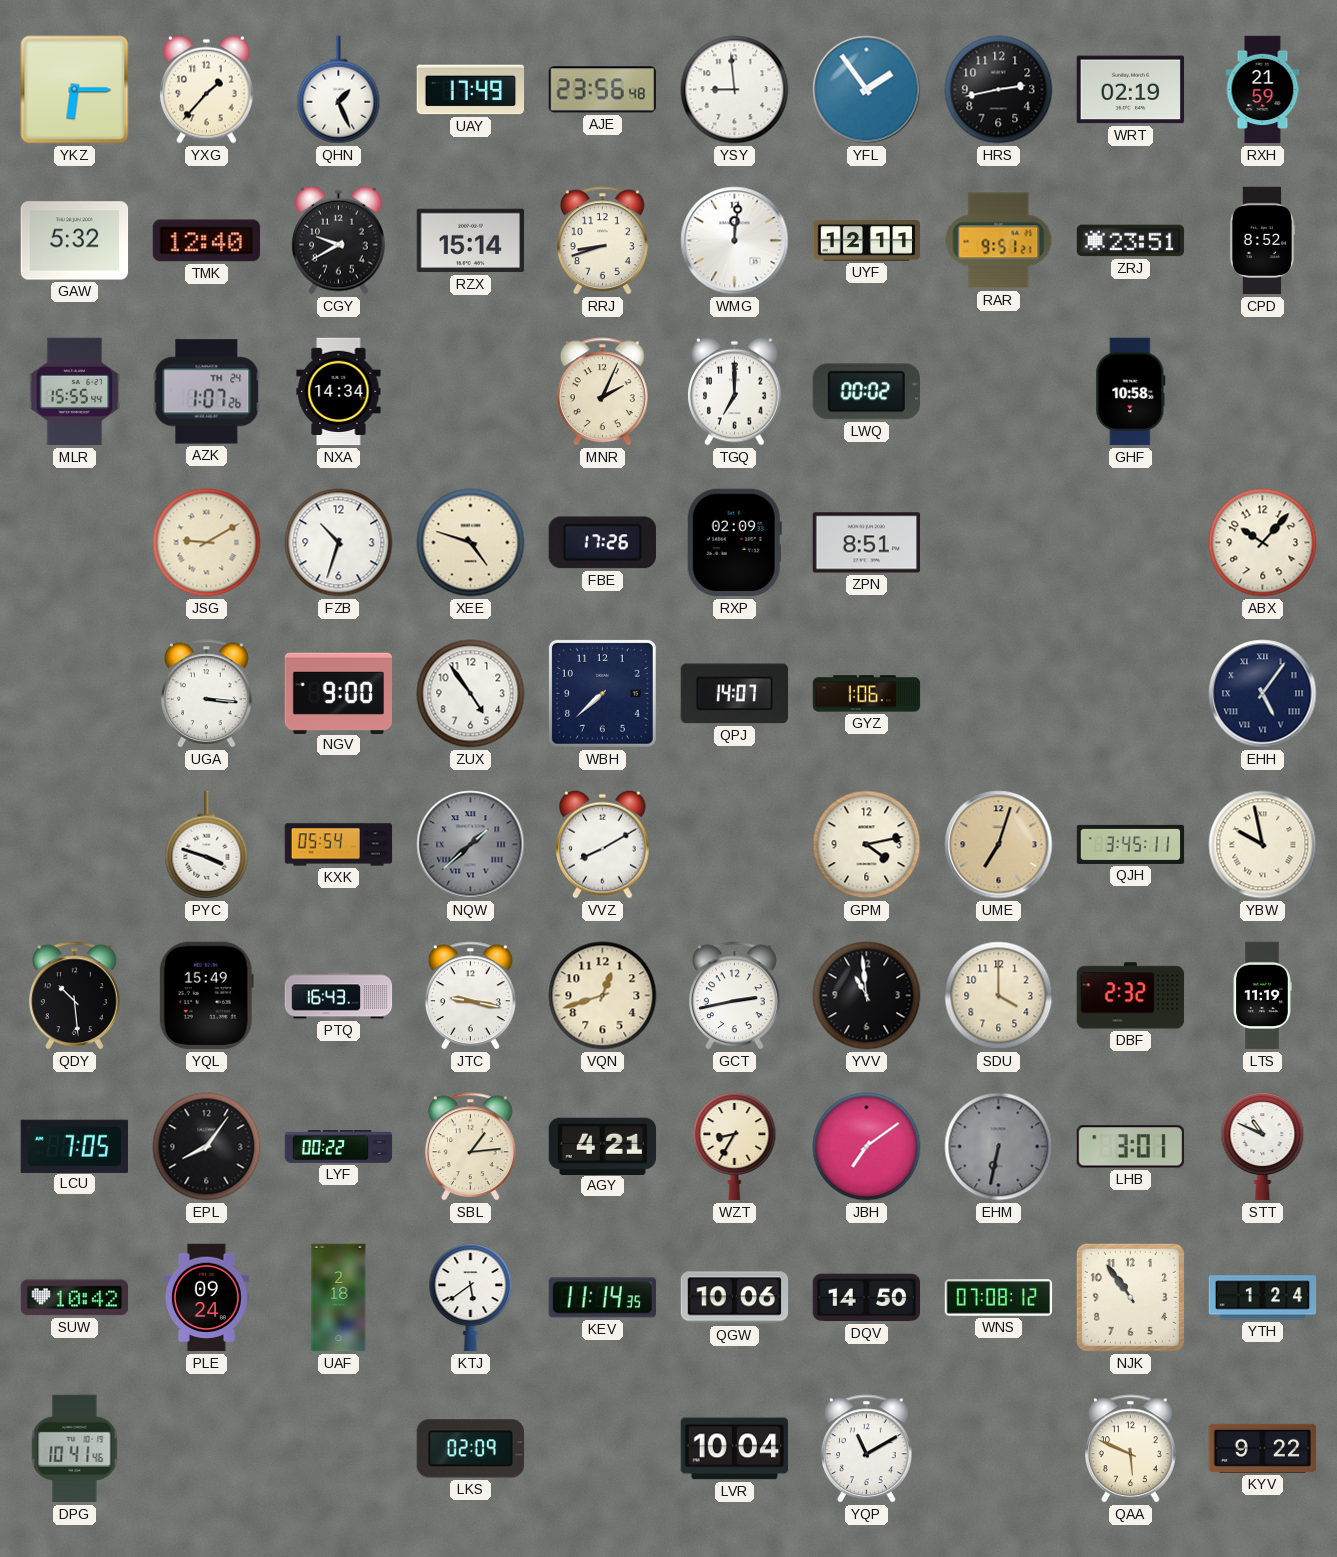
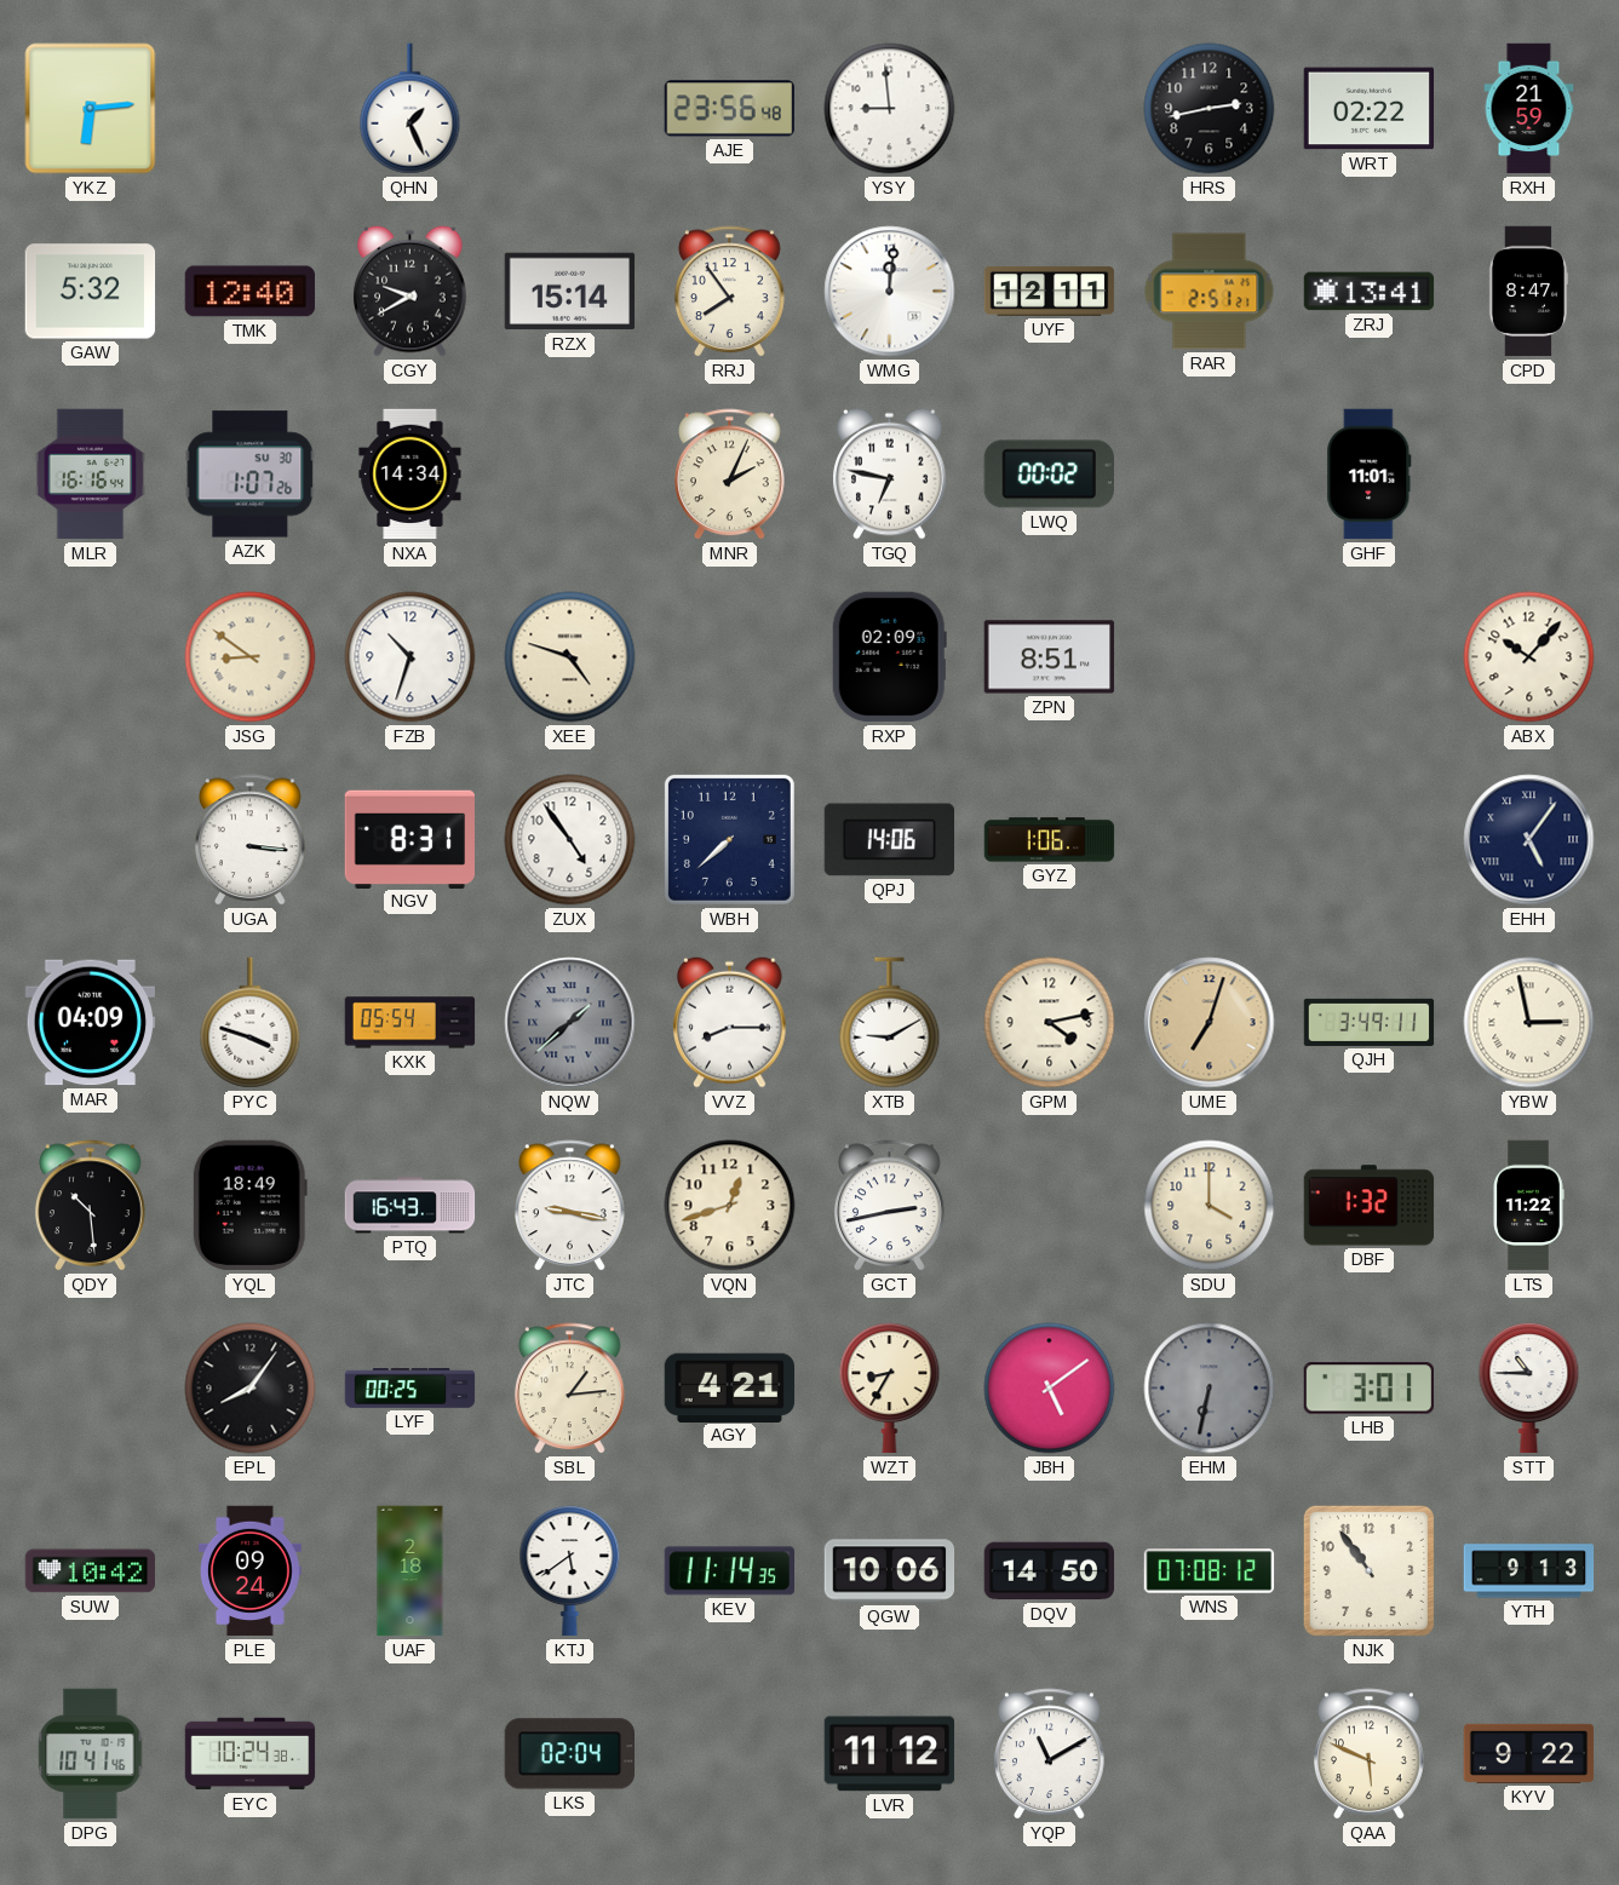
YKZ: 6:15 -> 6:14
YXG: 1:37 -> none
UAY: 17:49 -> none
YFL: 1:54 -> none
WRT: 02:19 -> 02:22
RRJ: 8:42 -> 7:54
RAR: 9:51 -> 2:51
ZRJ: 23:51 -> 13:41
CPD: 8:52 -> 8:47
MLR: 15:55 -> 16:16
AZK date: TH 24 -> SU 30
TGQ: 7:00 -> 6:47
GHF: 10:58 -> 11:01
JSG: 9:10 -> 8:51
FBE: 17:26 -> none
NGV: 9:00 -> 8:31
QPJ: 14:07 -> 14:06
MAR: none -> 04:09
VVZ: 8:10 -> 8:15
XTB: none -> 9:10
QJH: 3:45 -> 3:49
YBW: 9:58 -> 2:58
YQL: 15:49 -> 18:49
YVV: 10:59 -> none
DBF: 2:32 -> 1:32
LTS: 11:19 -> 11:22
LCU: 7:05 -> none
LYF: 00:22 -> 00:25
JBH: 7:09 -> 5:09
STT: 10:49 -> 10:45
YTH: 1:24 -> 9:13
EYC: none -> 10:24
LKS: 02:09 -> 02:04
LVR: 10:04 -> 11:12
